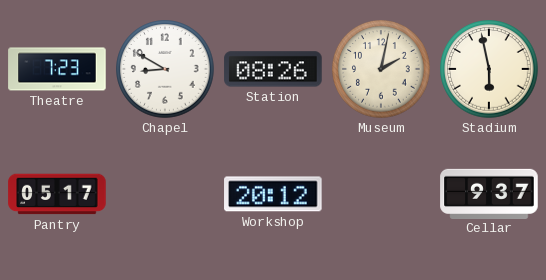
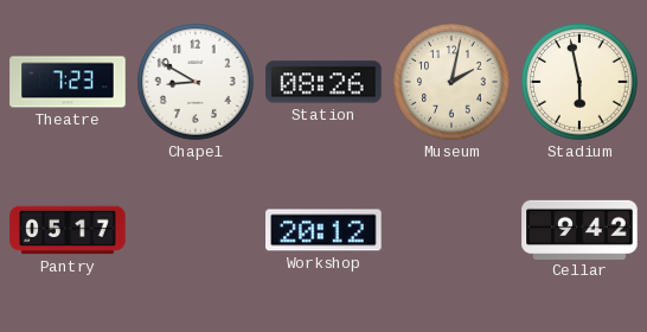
Cellar: 9:37 -> 9:42
